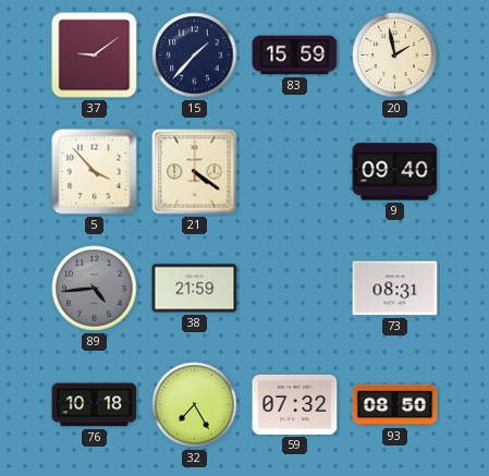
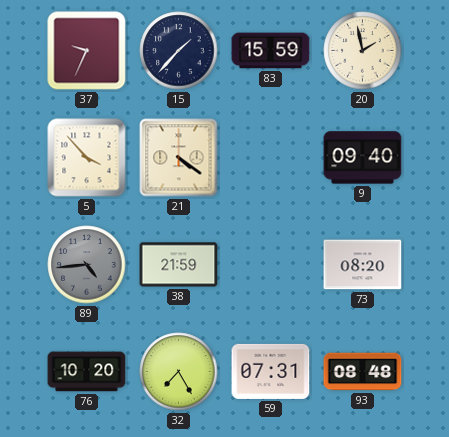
37: 9:09 -> 9:34
73: 08:31 -> 08:20
76: 10:18 -> 10:20
59: 07:32 -> 07:31
93: 08:50 -> 08:48
